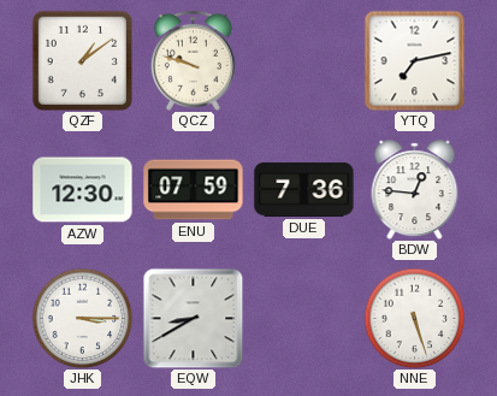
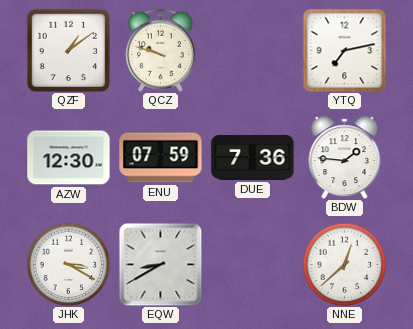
BDW: 12:46 -> 1:46
JHK: 3:15 -> 3:20
NNE: 5:27 -> 12:38
